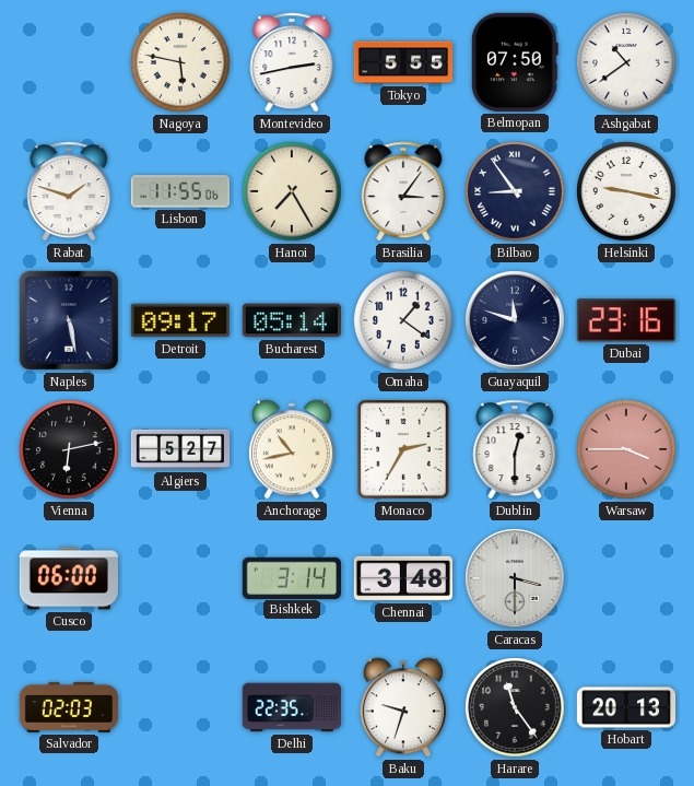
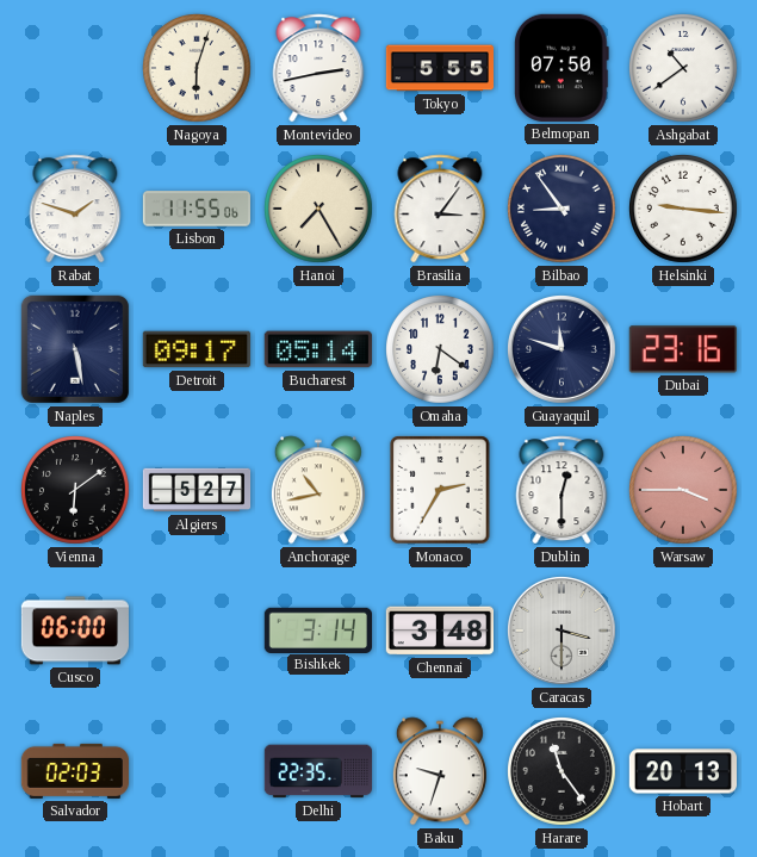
Nagoya: 5:47 -> 6:03
Helsinki: 9:17 -> 9:16
Omaha: 1:21 -> 6:21
Vienna: 6:13 -> 6:09
